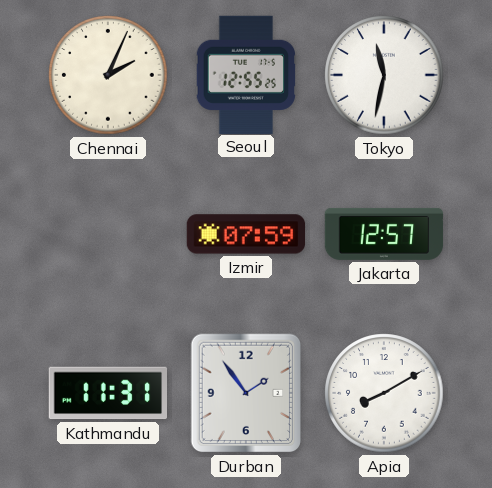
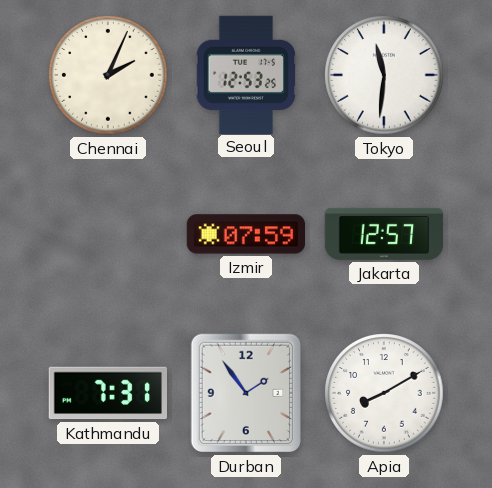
Seoul: 12:55 -> 12:53
Tokyo: 11:32 -> 11:31
Kathmandu: 11:31 -> 7:31
